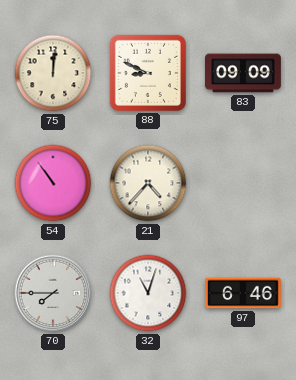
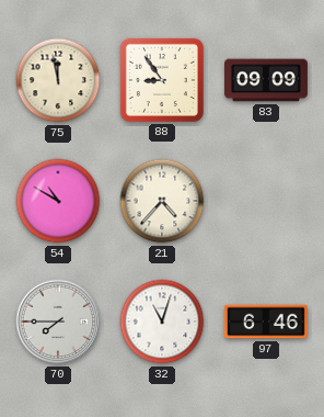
75: 12:01 -> 11:58
88: 8:49 -> 8:54
54: 10:54 -> 10:50
